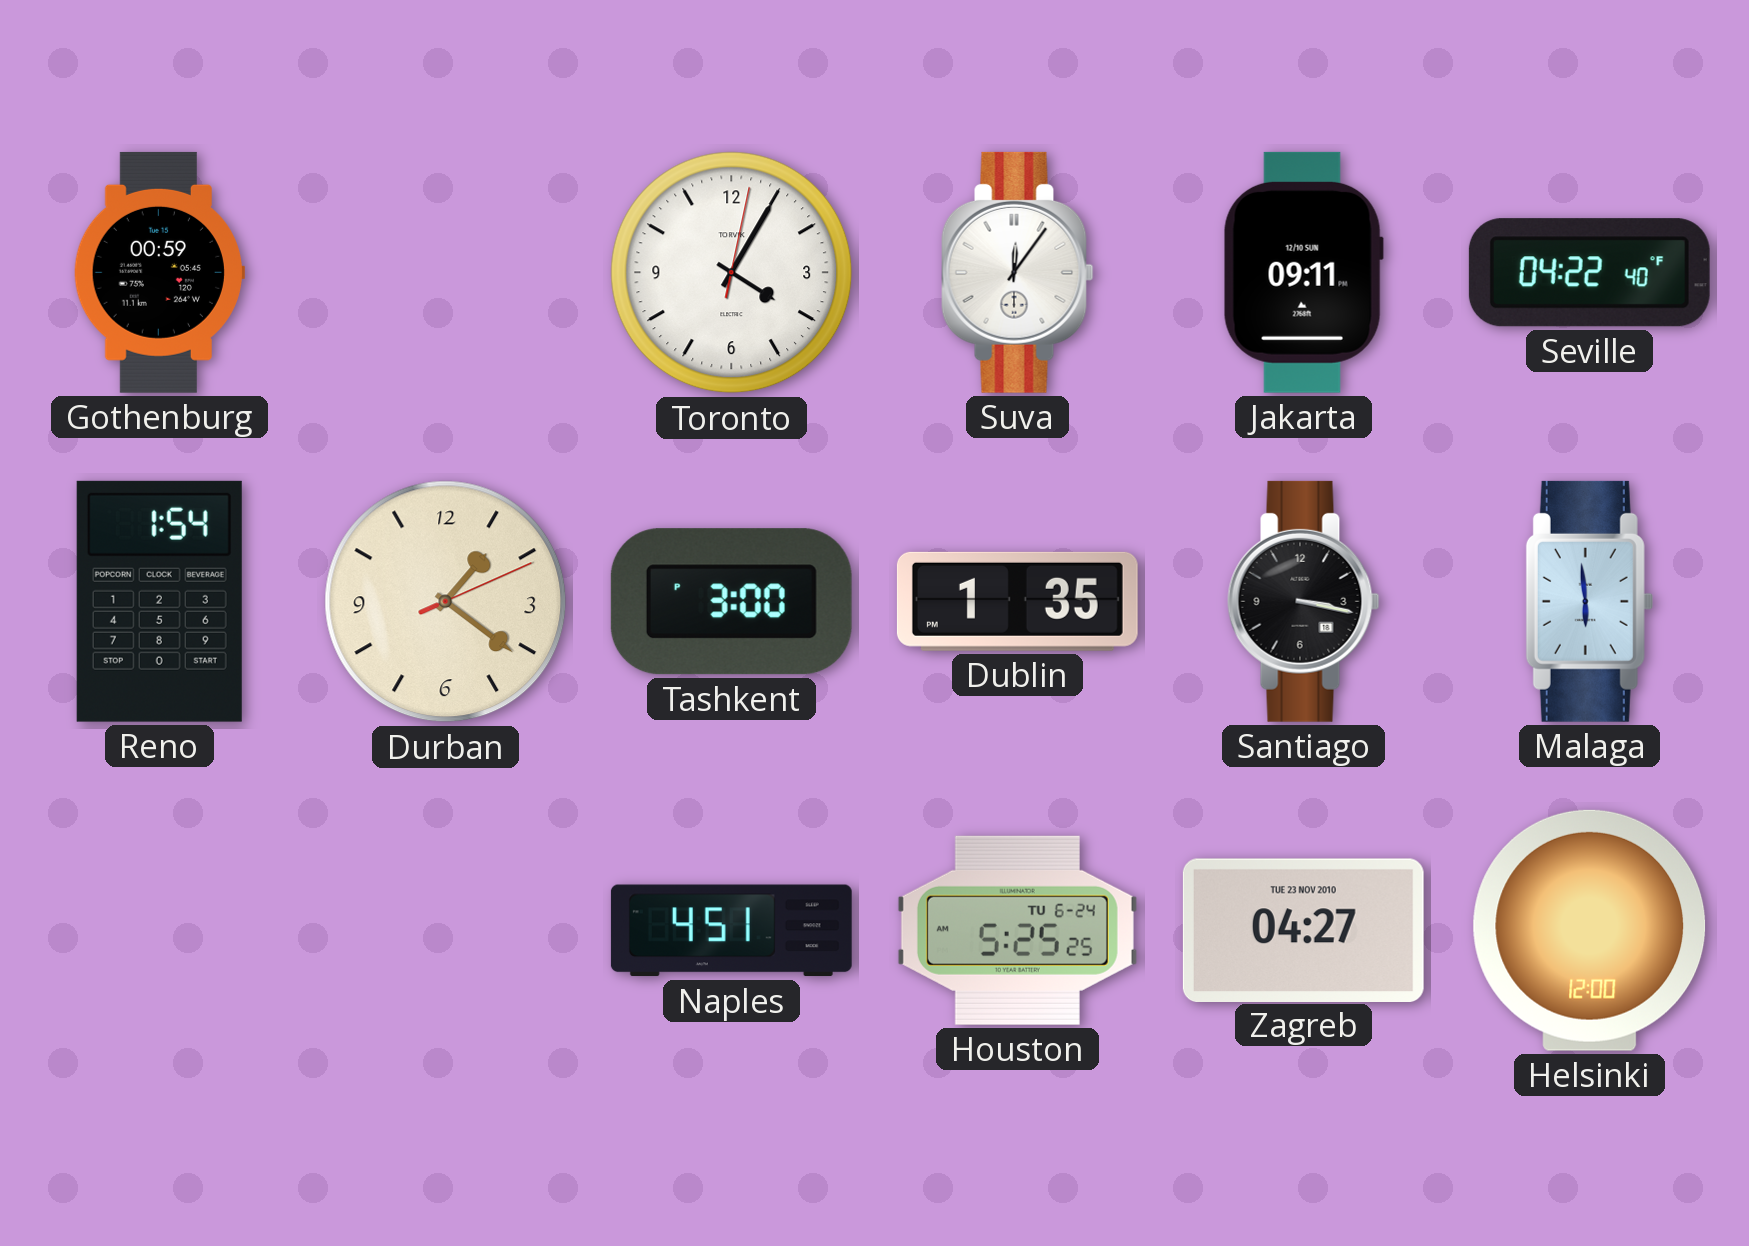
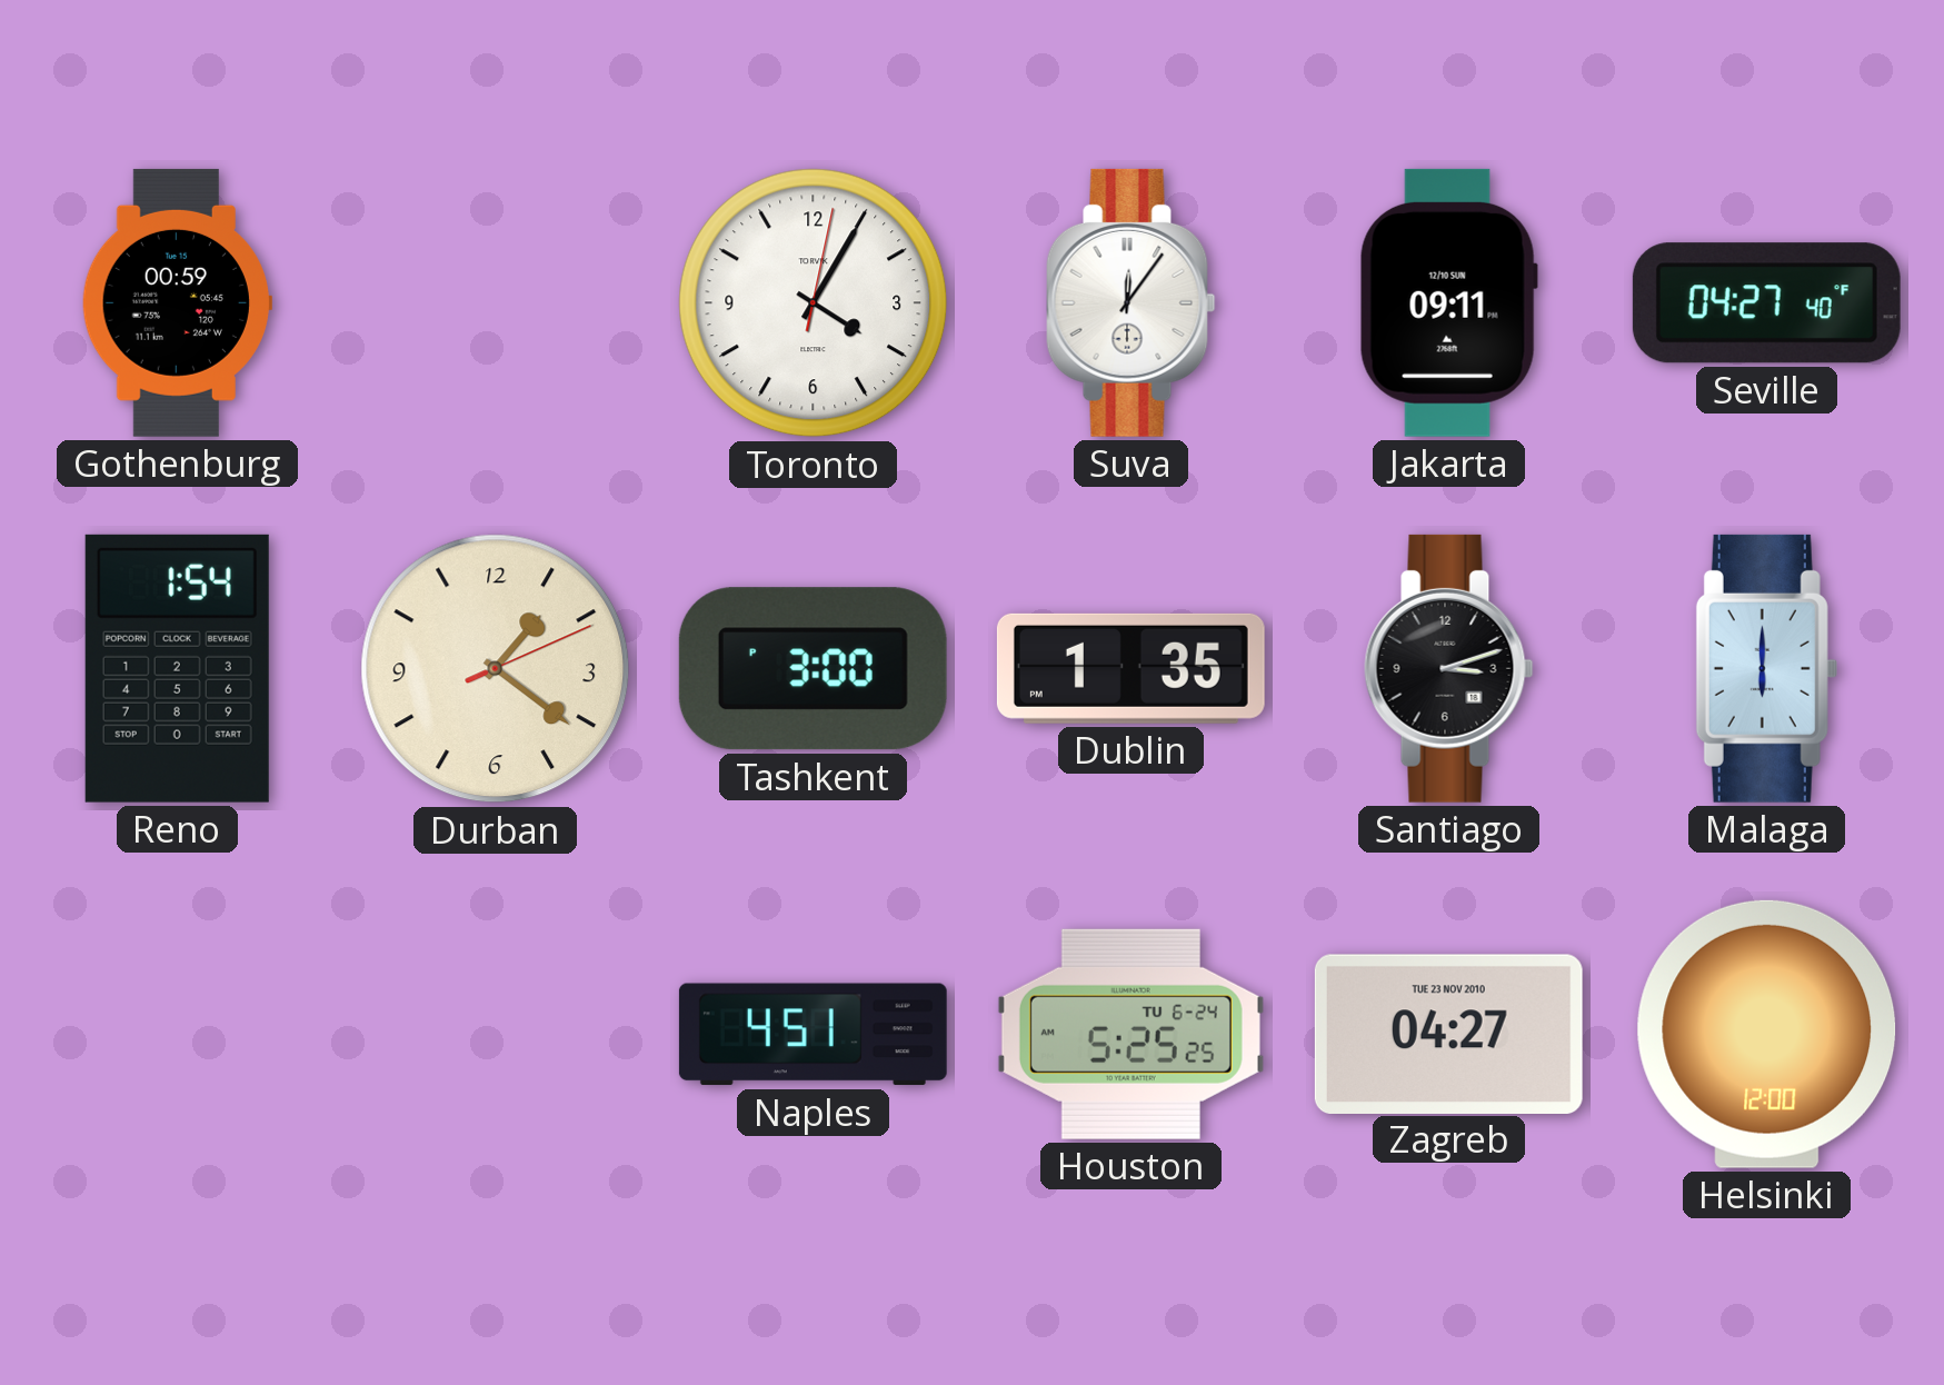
Seville: 04:22 -> 04:27
Santiago: 3:17 -> 3:12
Malaga: 5:59 -> 6:00
